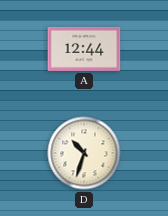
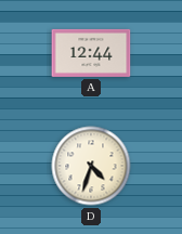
D: 10:33 -> 4:33
